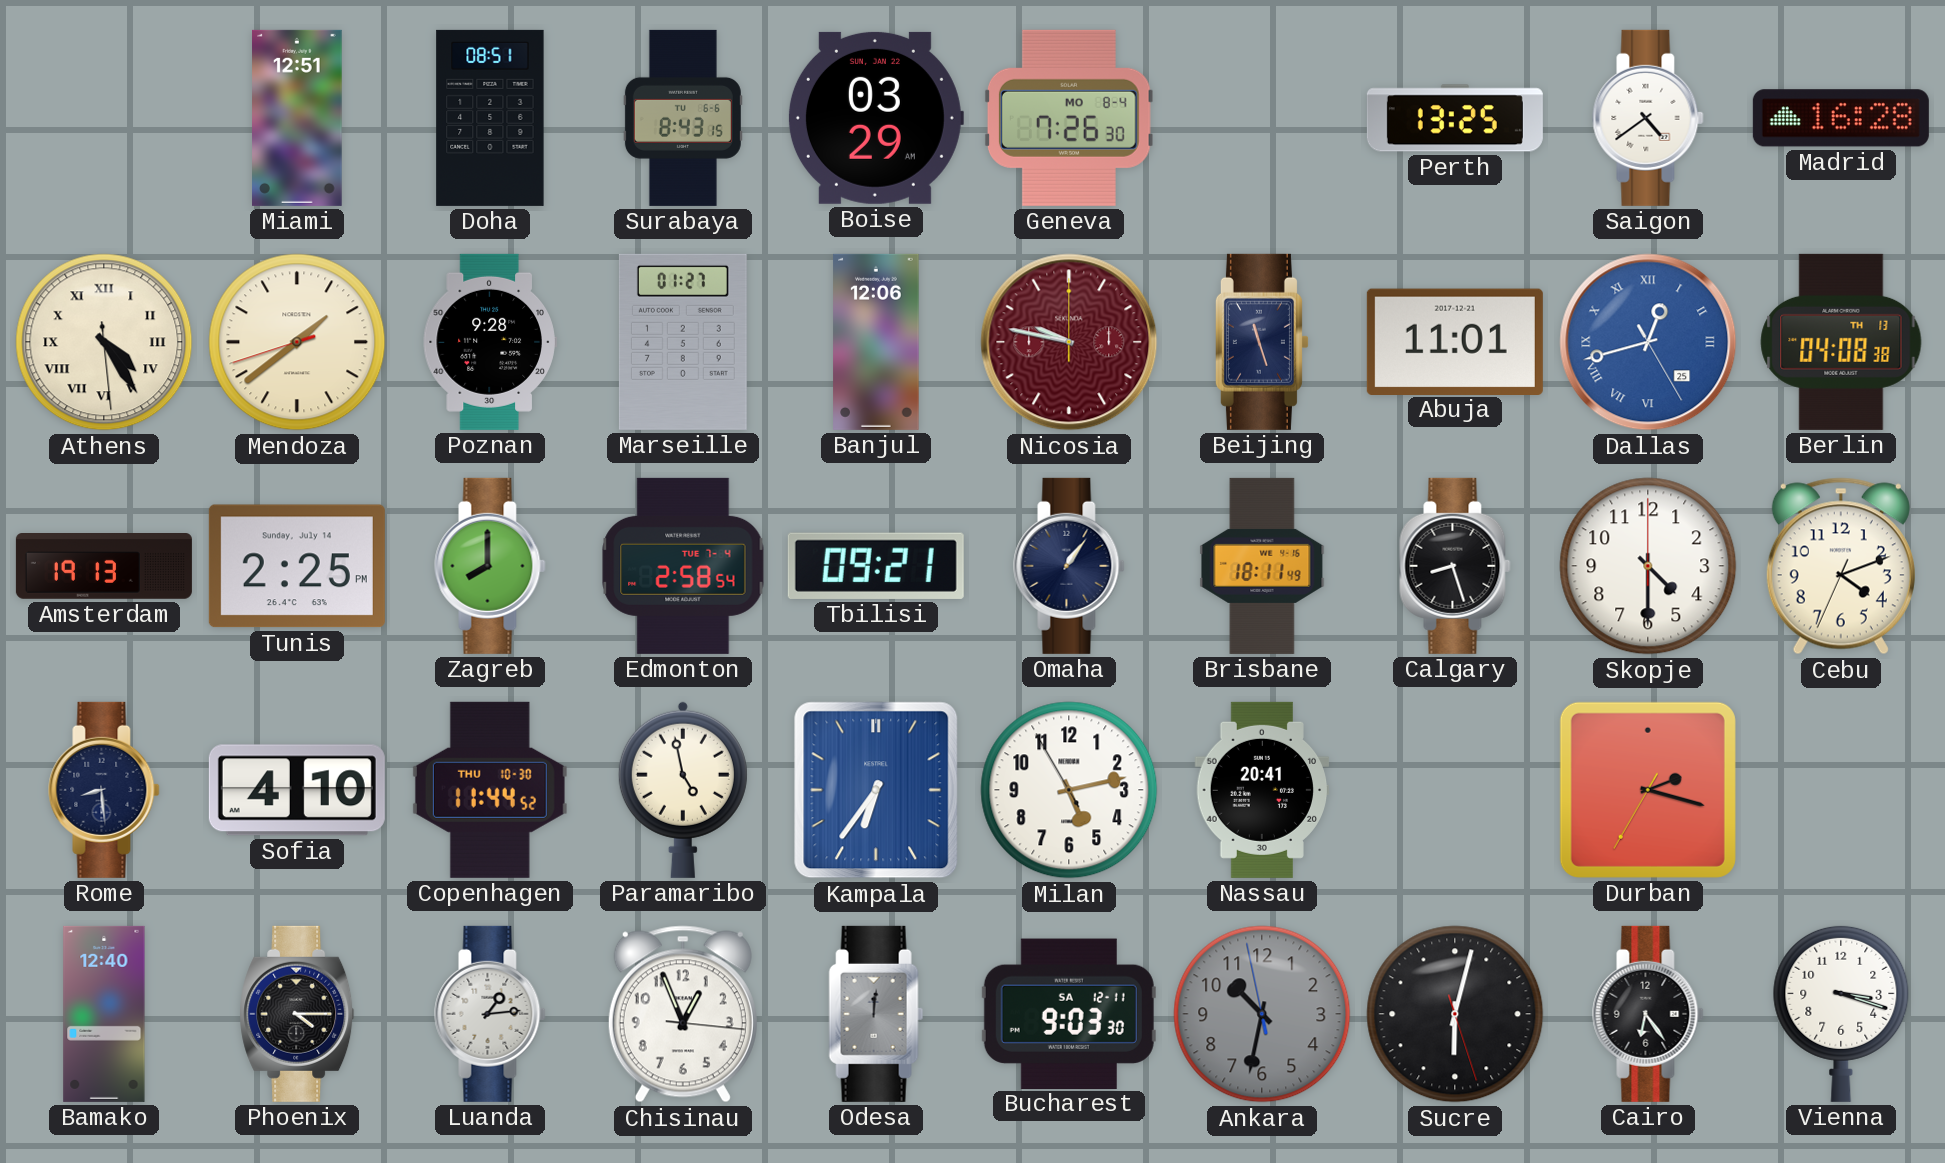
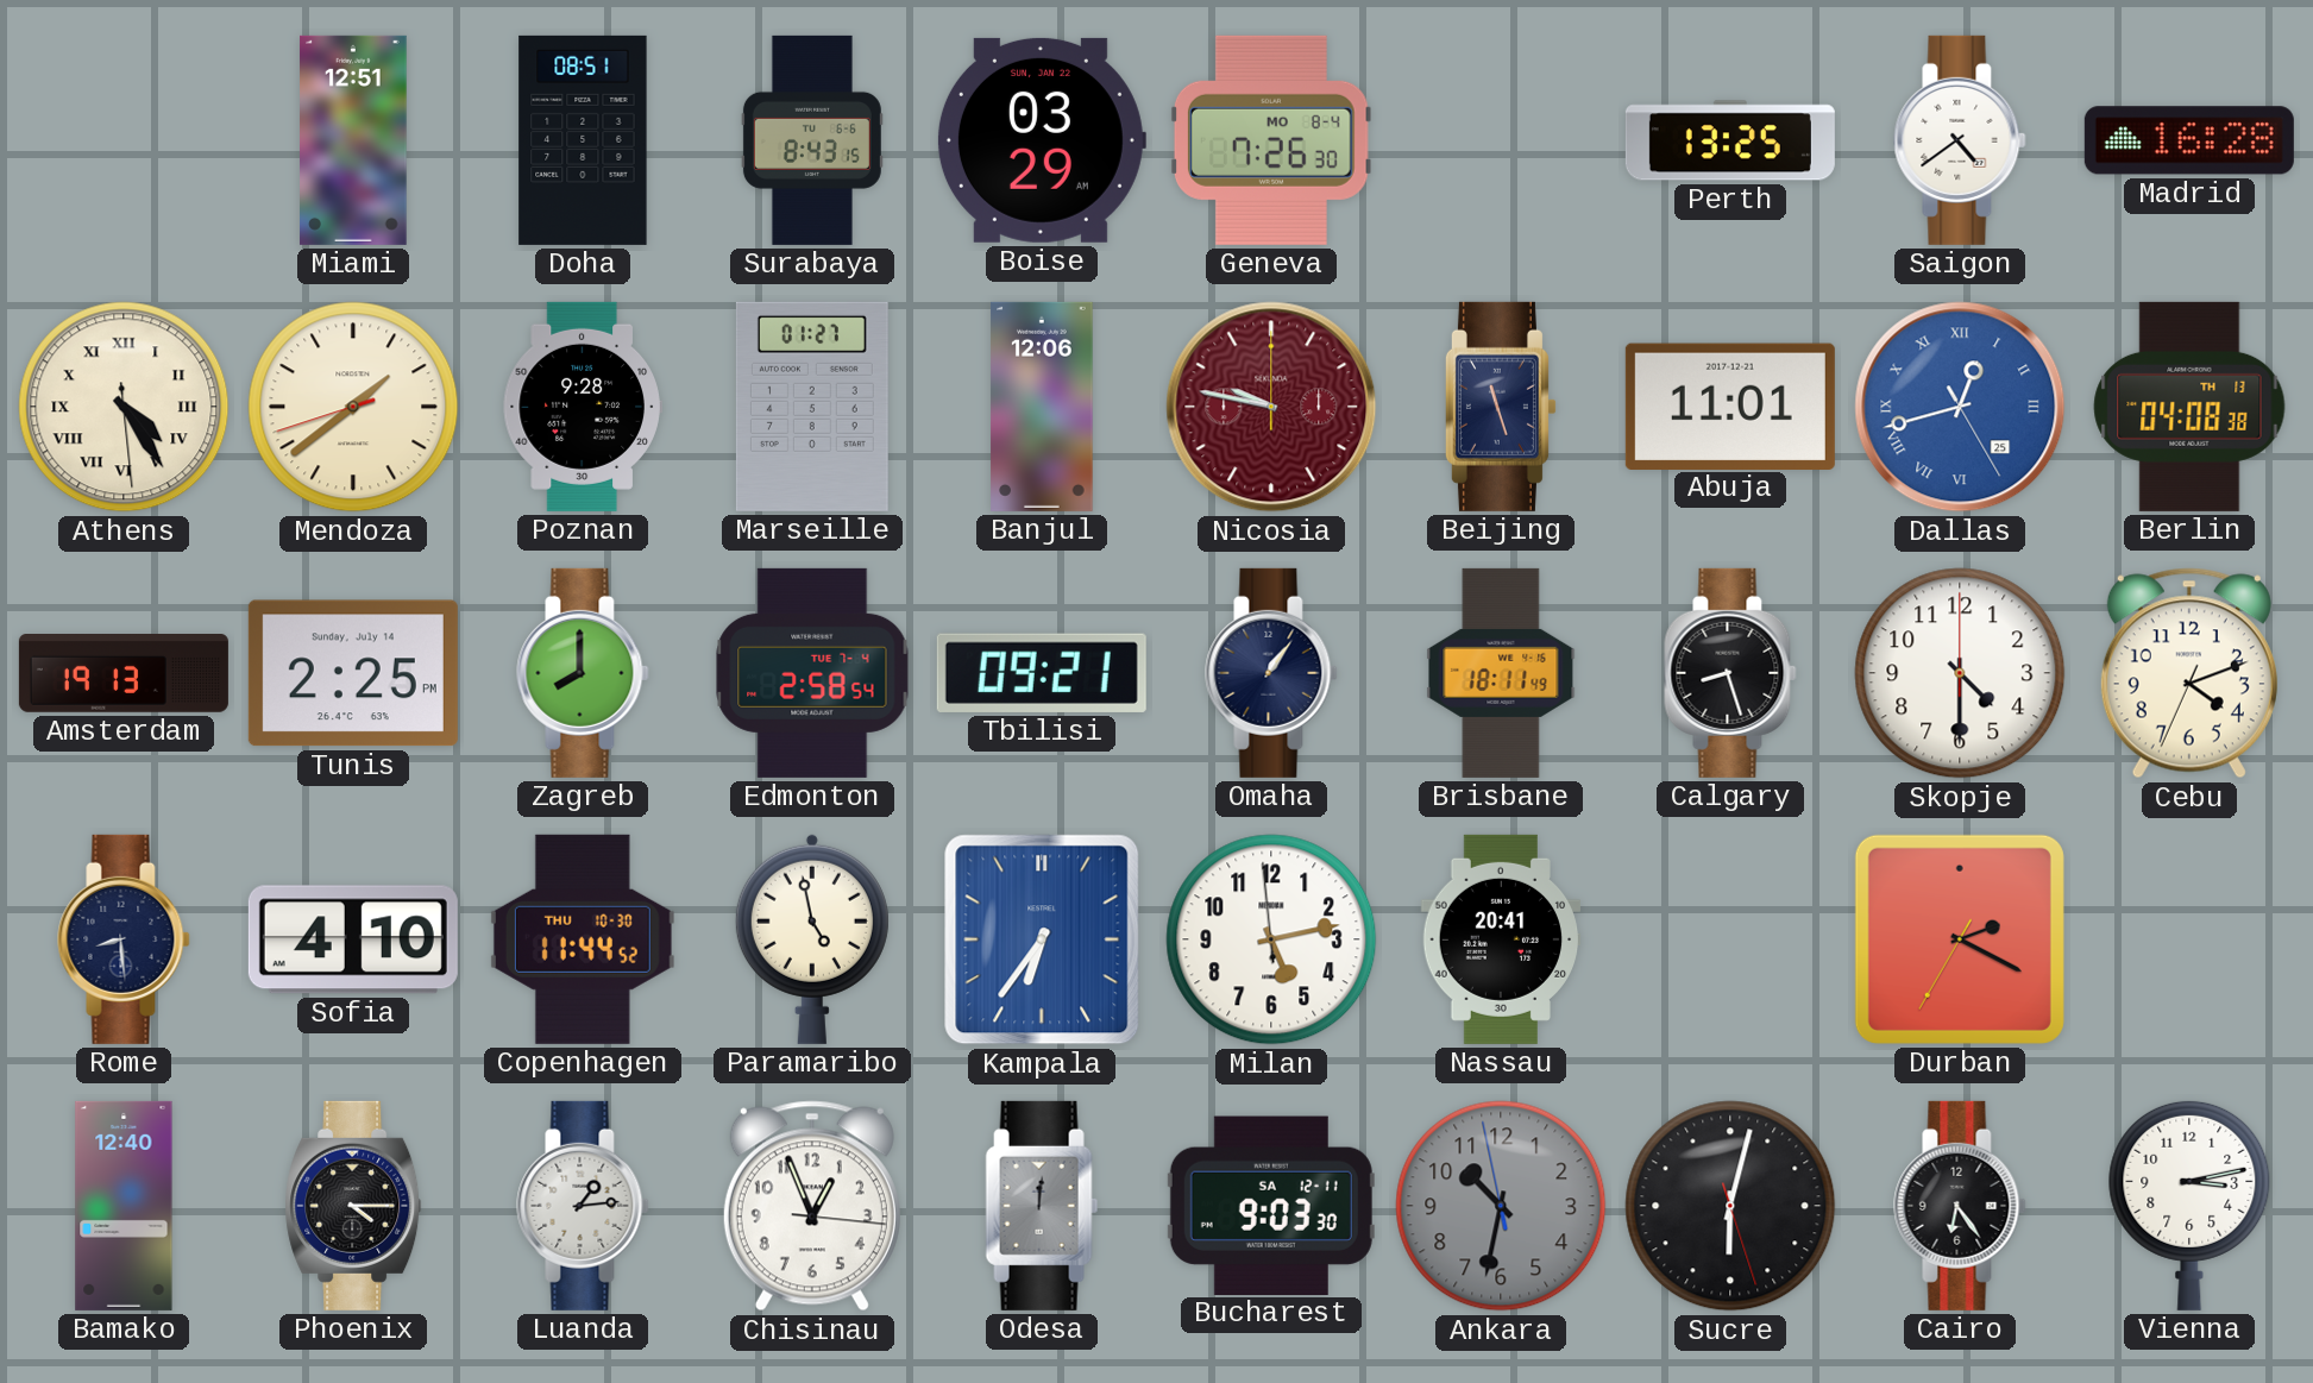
Milan: 5:12:55 -> 5:12:59
Durban: 2:17 -> 2:19
Vienna: 3:18 -> 3:13
